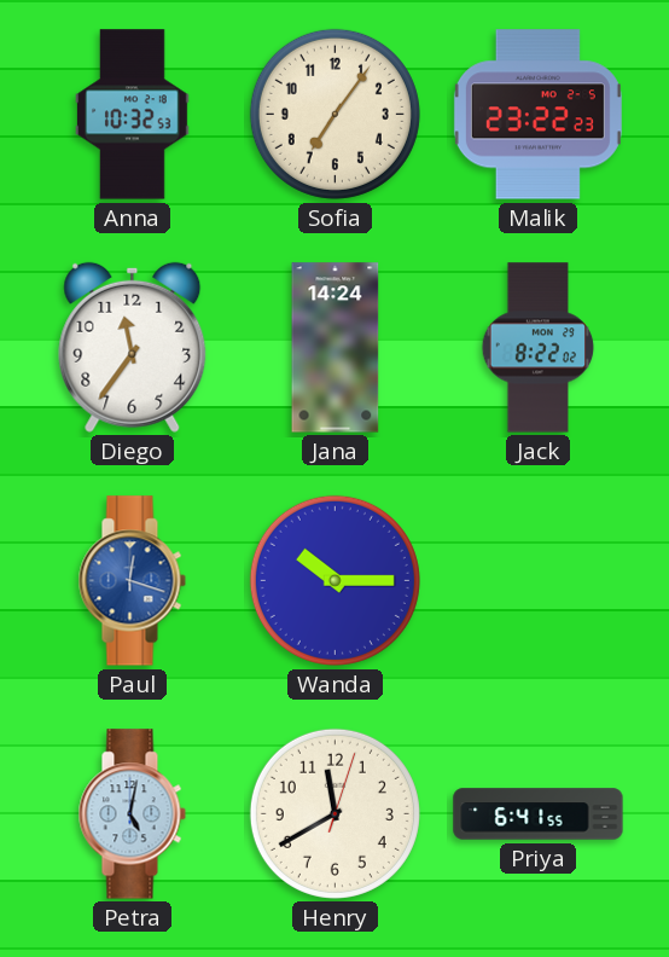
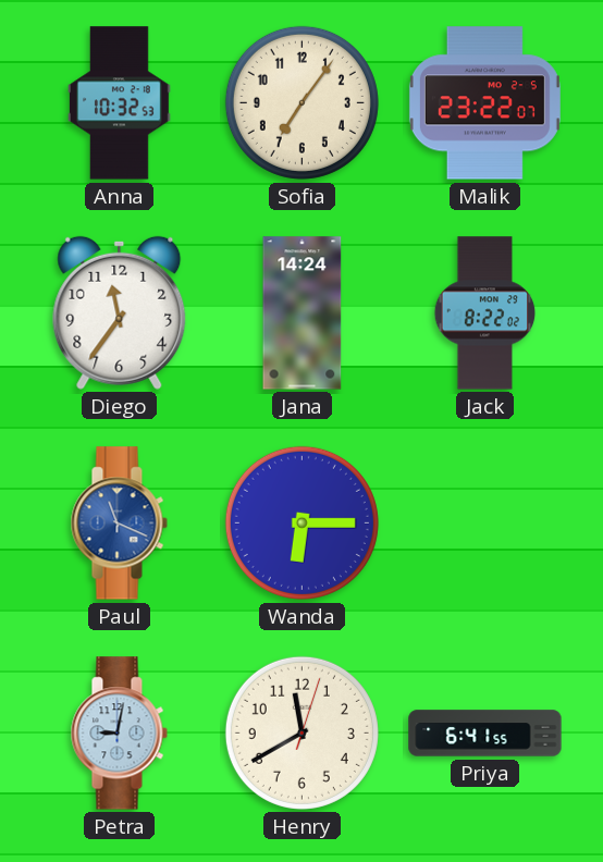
Malik: 23:22:23 -> 23:22:07
Paul: 12:18 -> 11:19
Wanda: 10:15 -> 6:15
Petra: 5:02 -> 9:02
